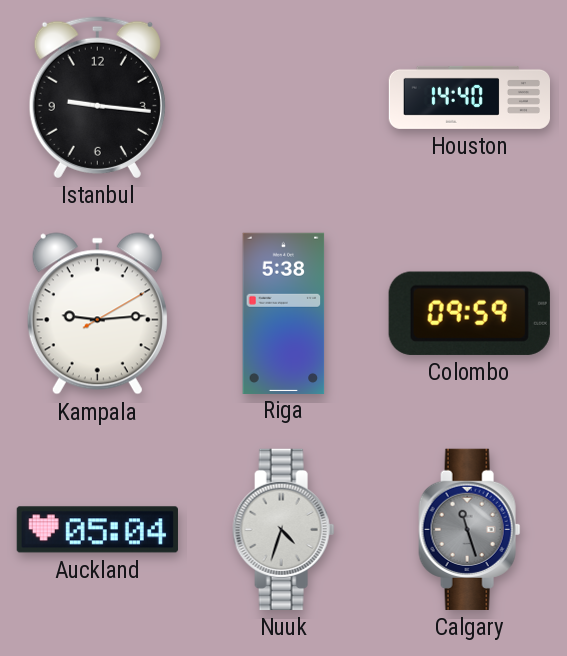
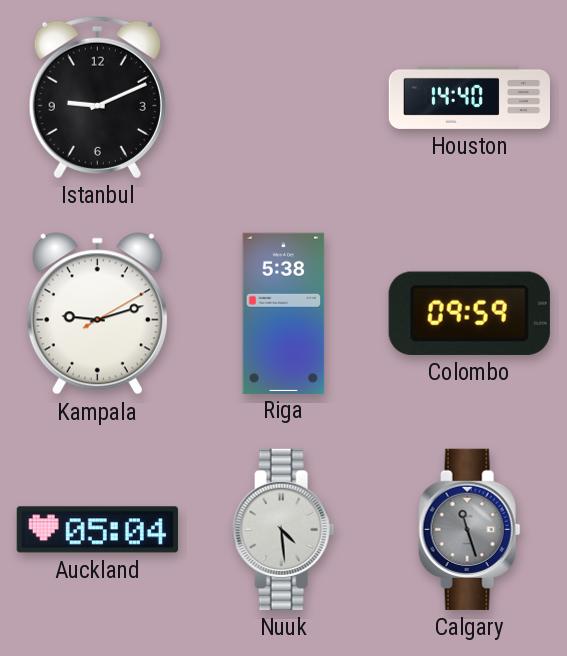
Istanbul: 9:16 -> 9:11
Kampala: 9:14 -> 9:12
Nuuk: 4:33 -> 4:29
